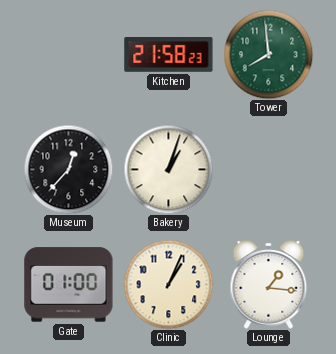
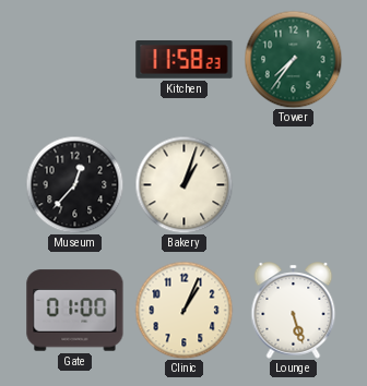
Kitchen: 21:58 -> 11:58
Tower: 7:59 -> 7:36
Lounge: 1:16 -> 5:27
